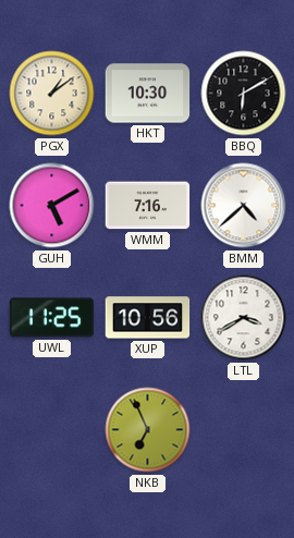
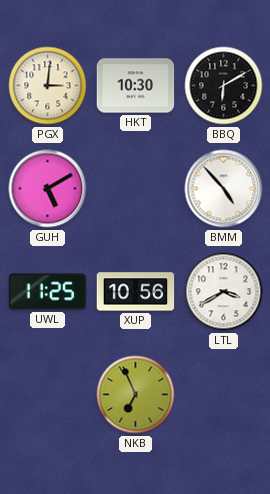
PGX: 1:09 -> 3:01
WMM: 7:16 -> none
BMM: 4:38 -> 4:53
